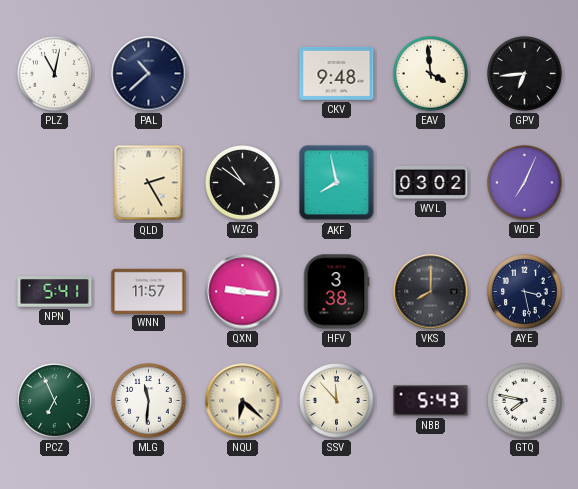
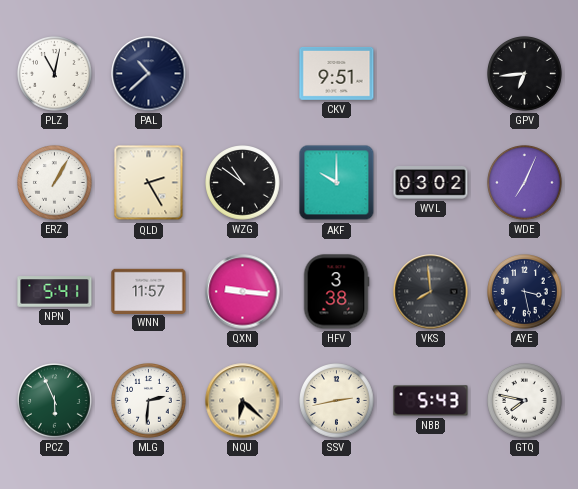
CKV: 9:48 -> 9:51
EAV: 3:59 -> none
ERZ: none -> 1:05
AKF: 7:58 -> 10:00
VKS: 8:00 -> 7:59
PCZ: 6:56 -> 5:56
MLG: 11:31 -> 2:31
SSV: 11:53 -> 2:43
